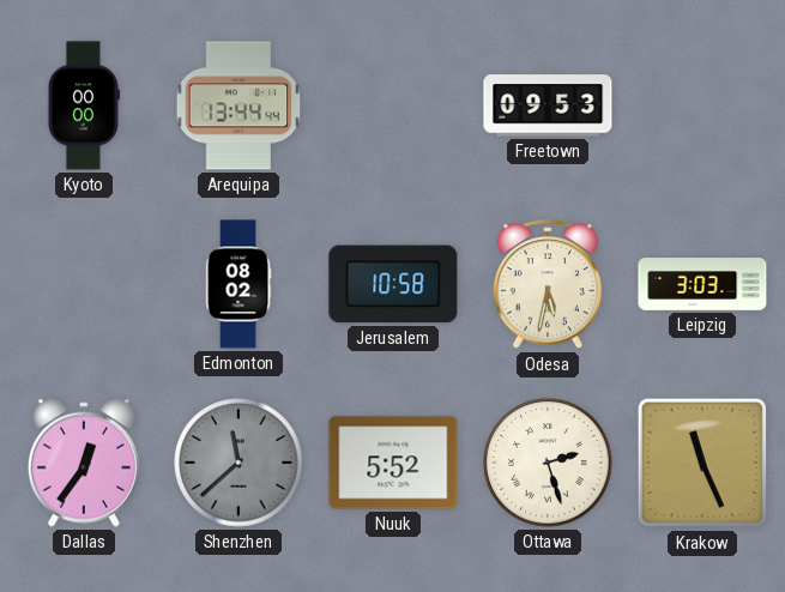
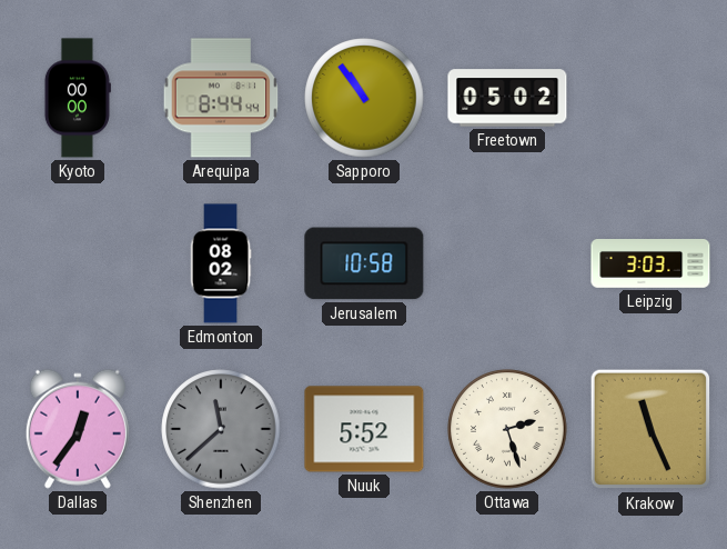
Arequipa: 13:44 -> 8:44
Sapporo: none -> 10:54
Freetown: 09:53 -> 05:02
Odesa: 5:32 -> none
